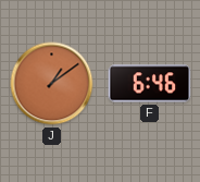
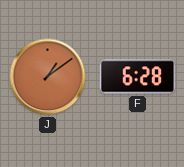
F: 6:46 -> 6:28
